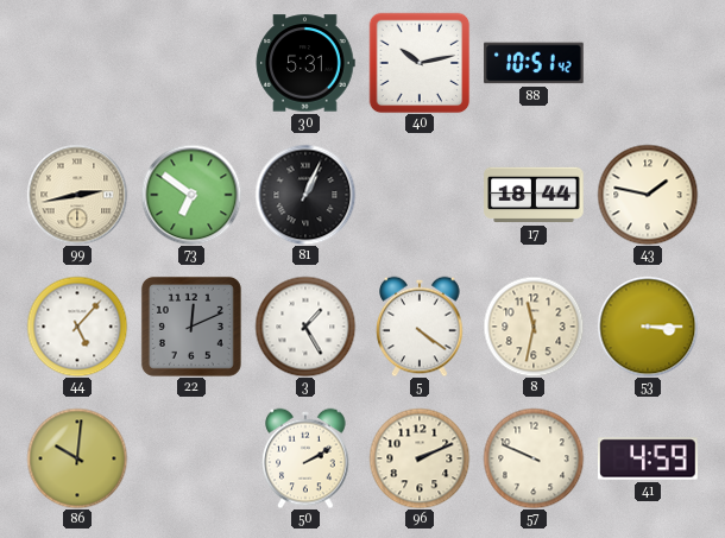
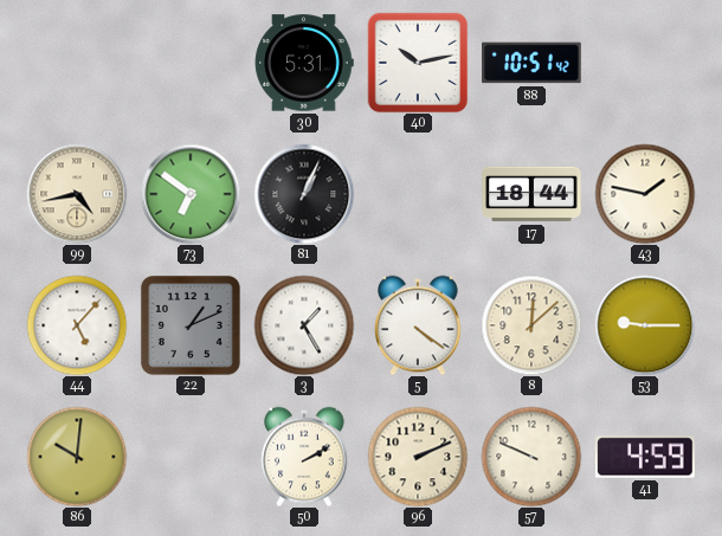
99: 2:43 -> 4:43
22: 12:11 -> 1:11
8: 11:32 -> 12:08
53: 3:15 -> 9:15
